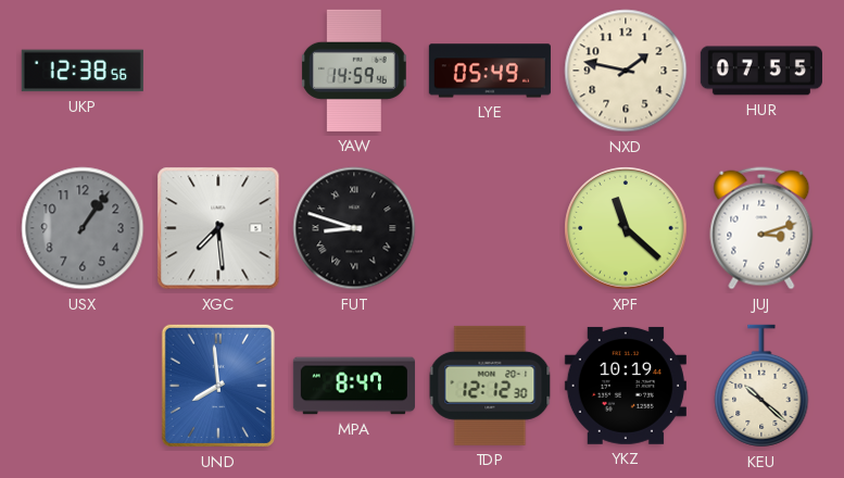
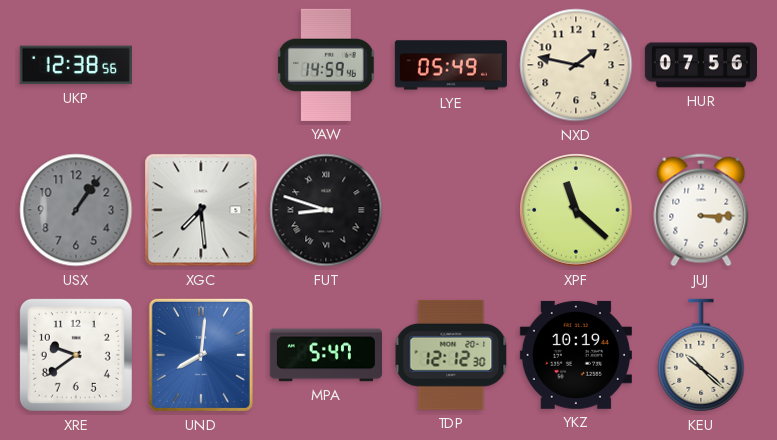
HUR: 07:55 -> 07:56
JUJ: 3:12 -> 3:15
XRE: none -> 9:39
UND: 7:59 -> 8:01
MPA: 8:47 -> 5:47
